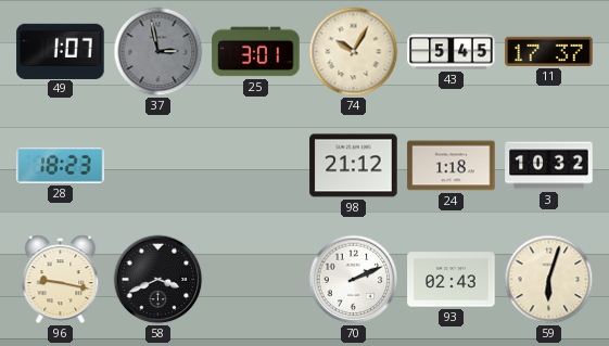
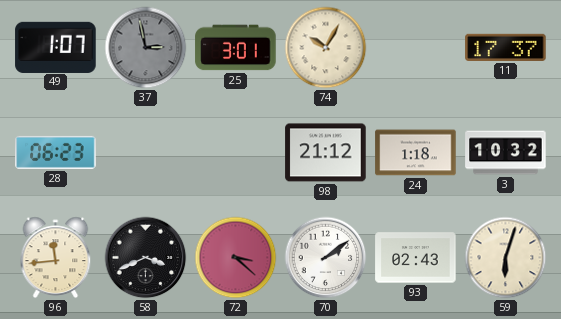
43: 5:45 -> none
28: 18:23 -> 06:23
96: 9:17 -> 11:44
72: none -> 3:22
70: 2:11 -> 2:09
